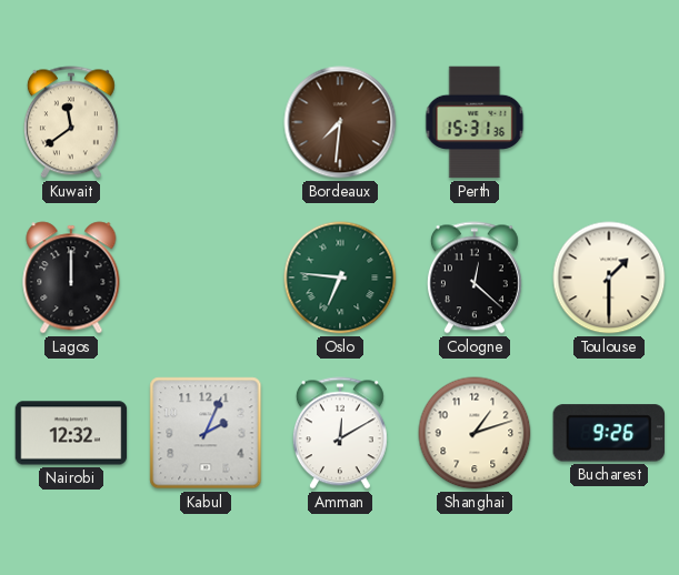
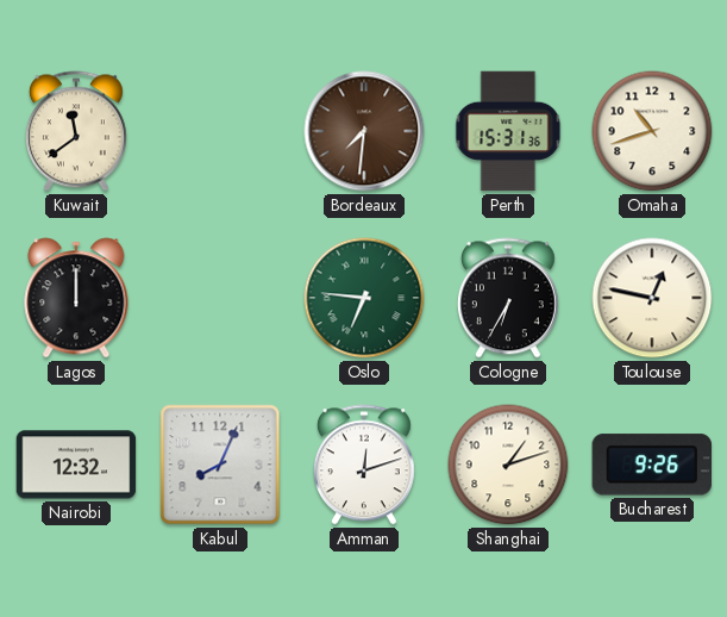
Omaha: none -> 10:42
Cologne: 12:22 -> 6:35
Toulouse: 1:30 -> 12:47
Kabul: 2:04 -> 8:04
Amman: 12:10 -> 12:12
